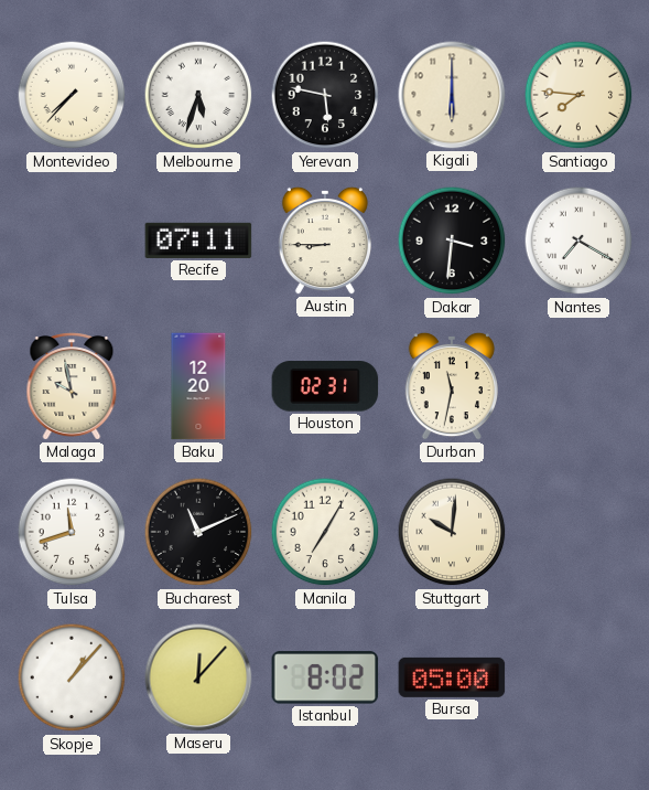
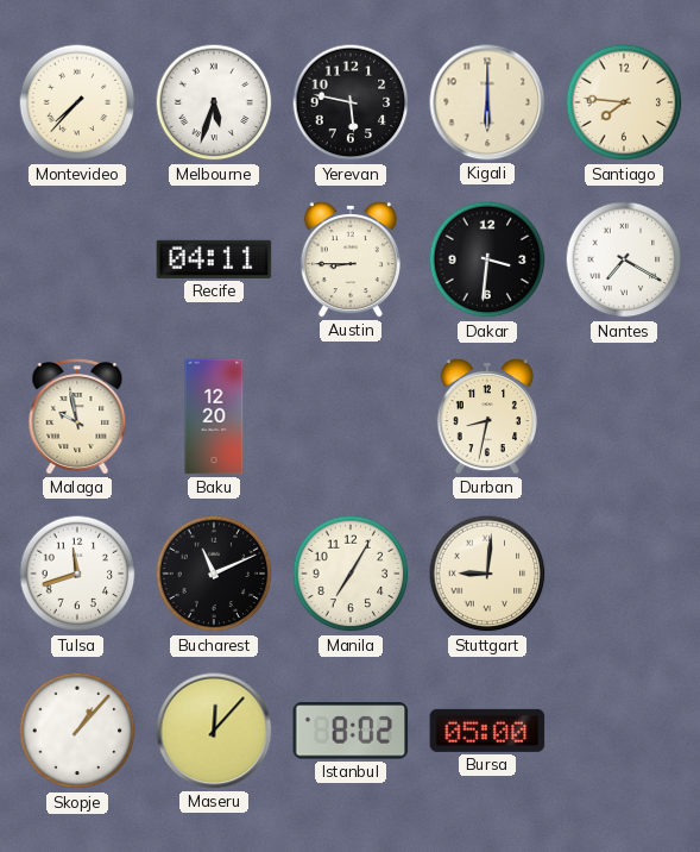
Recife: 07:11 -> 04:11
Houston: 02:31 -> none
Durban: 11:32 -> 8:32
Stuttgart: 10:01 -> 9:01
